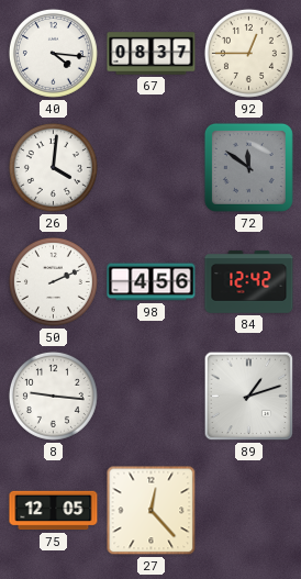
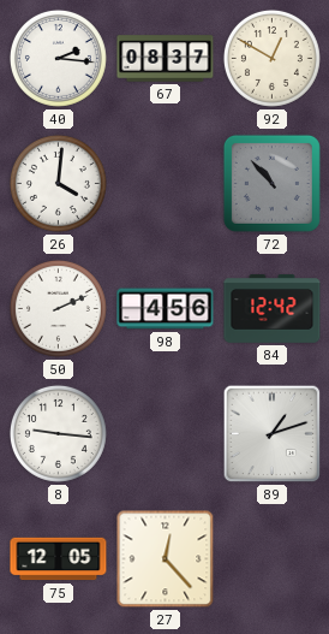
40: 4:16 -> 2:16
92: 12:45 -> 12:50
72: 11:51 -> 10:53
